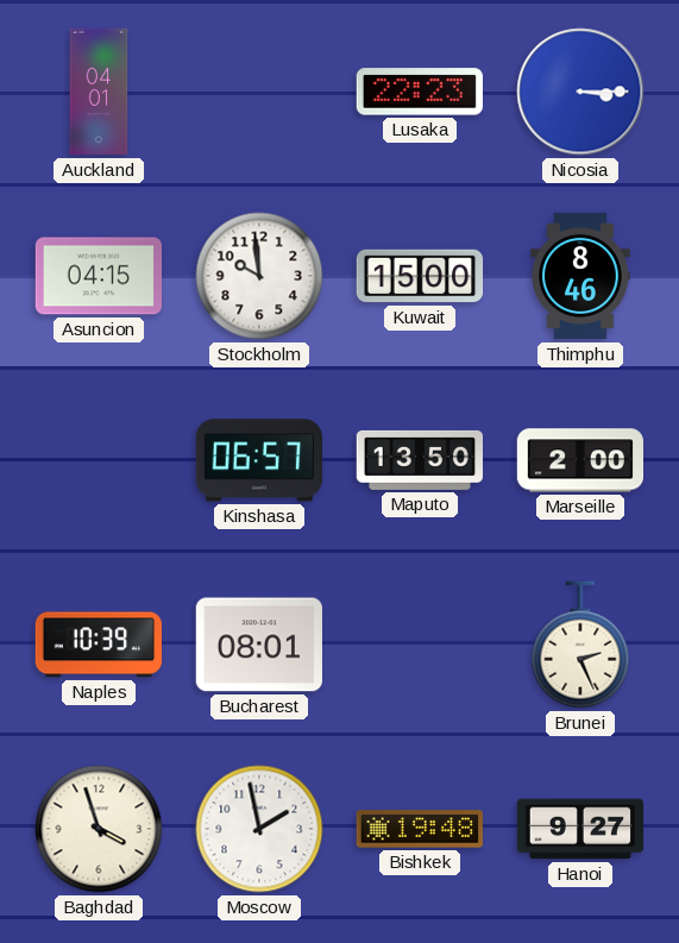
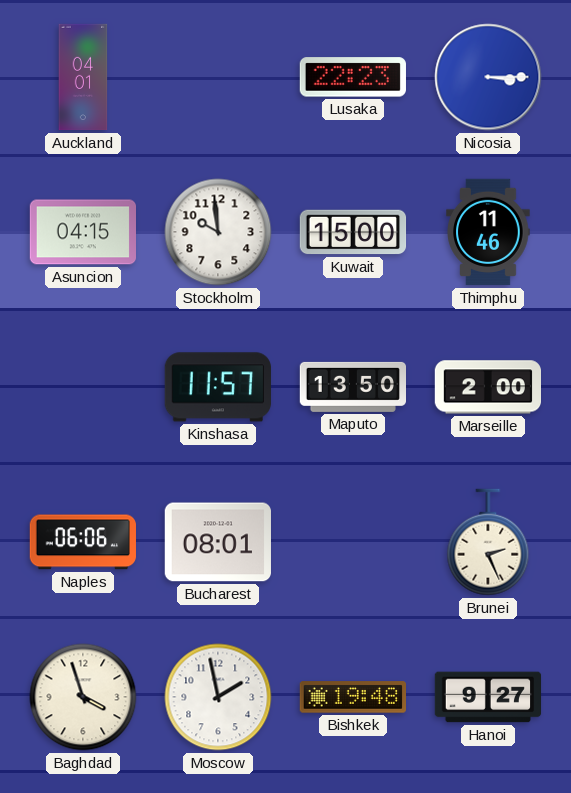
Thimphu: 8:46 -> 11:46
Kinshasa: 06:57 -> 11:57
Naples: 10:39 -> 06:06
